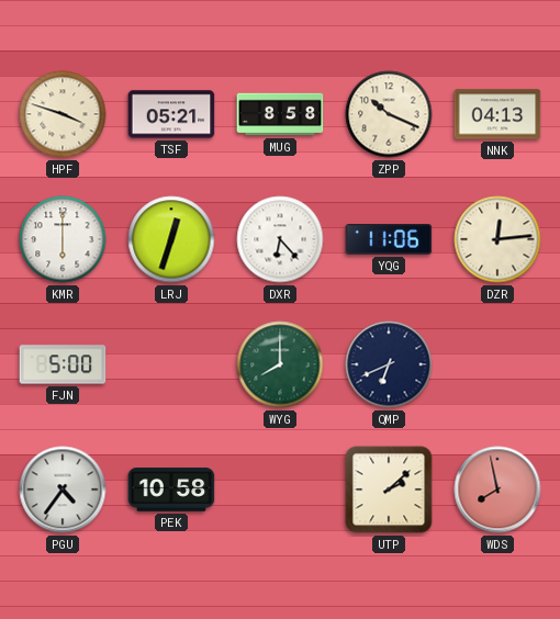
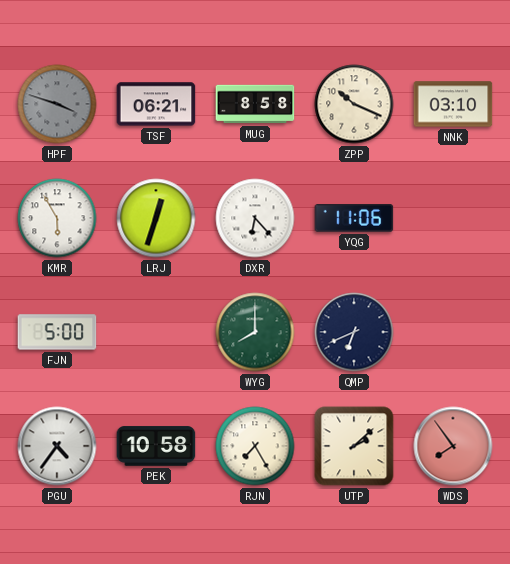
HPF dial: cream -> grey
TSF: 05:21 -> 06:21
NNK: 04:13 -> 03:10
KMR: 6:00 -> 5:55
DZR: 12:14 -> none
RJN: none -> 7:25
WDS: 7:58 -> 7:54
